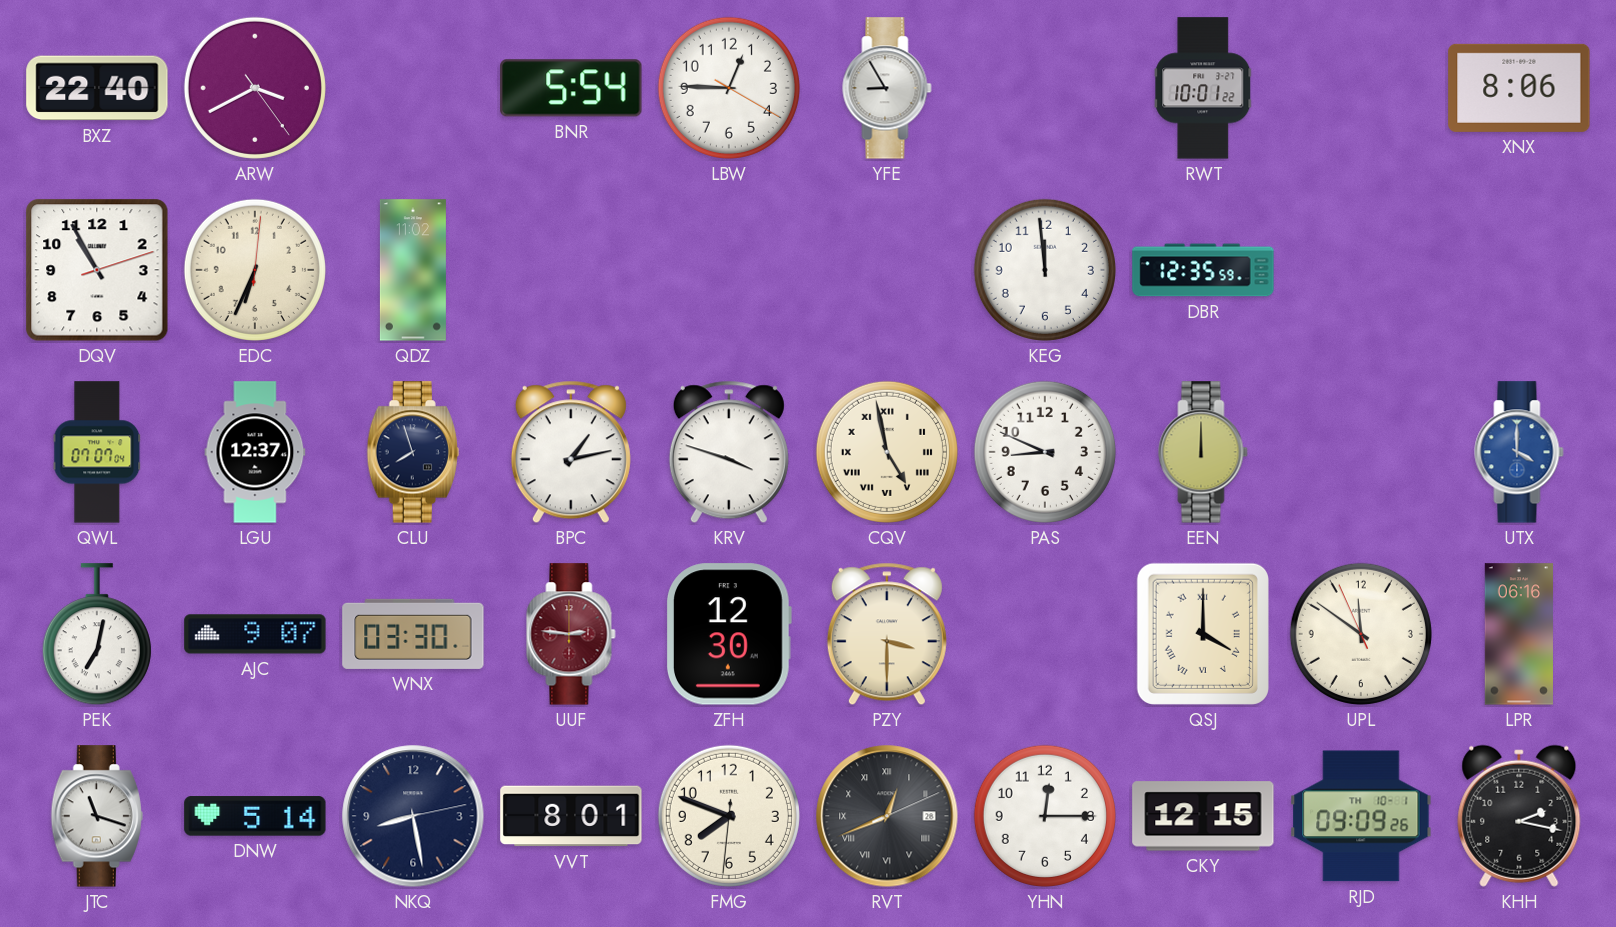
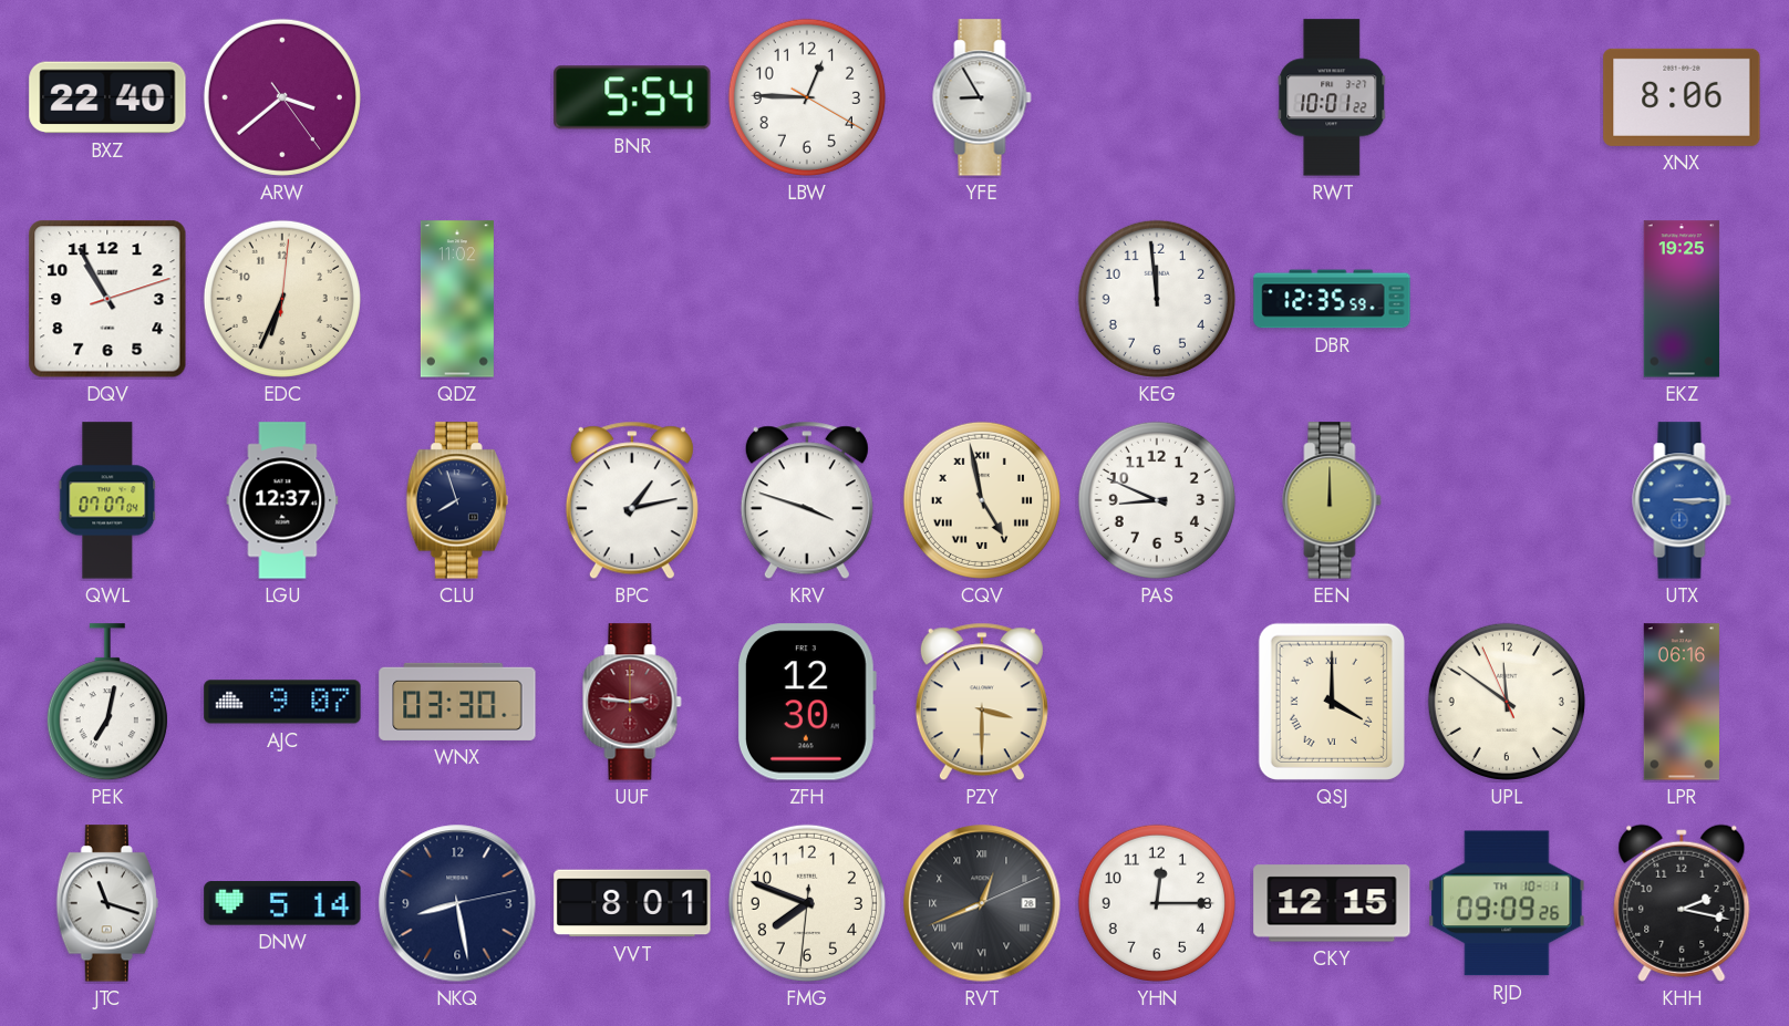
ARW: 3:40 -> 3:38
EKZ: none -> 19:25
UTX: 4:00 -> 3:15
